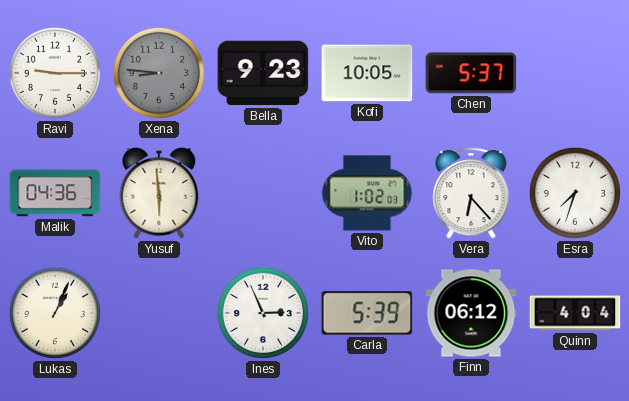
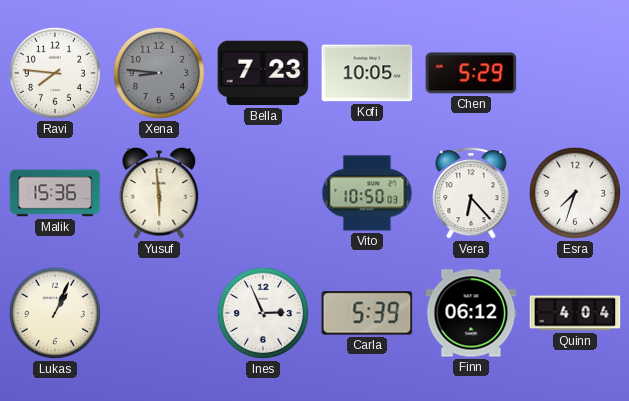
Ravi: 9:15 -> 7:46
Bella: 9:23 -> 7:23
Chen: 5:37 -> 5:29
Malik: 04:36 -> 15:36
Vito: 1:02 -> 10:50
